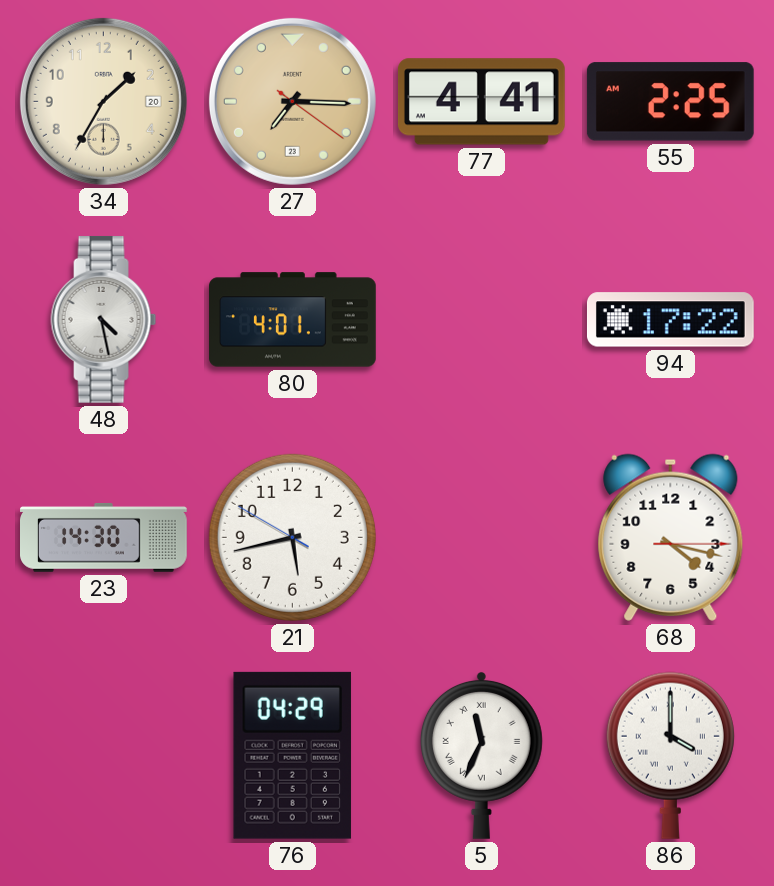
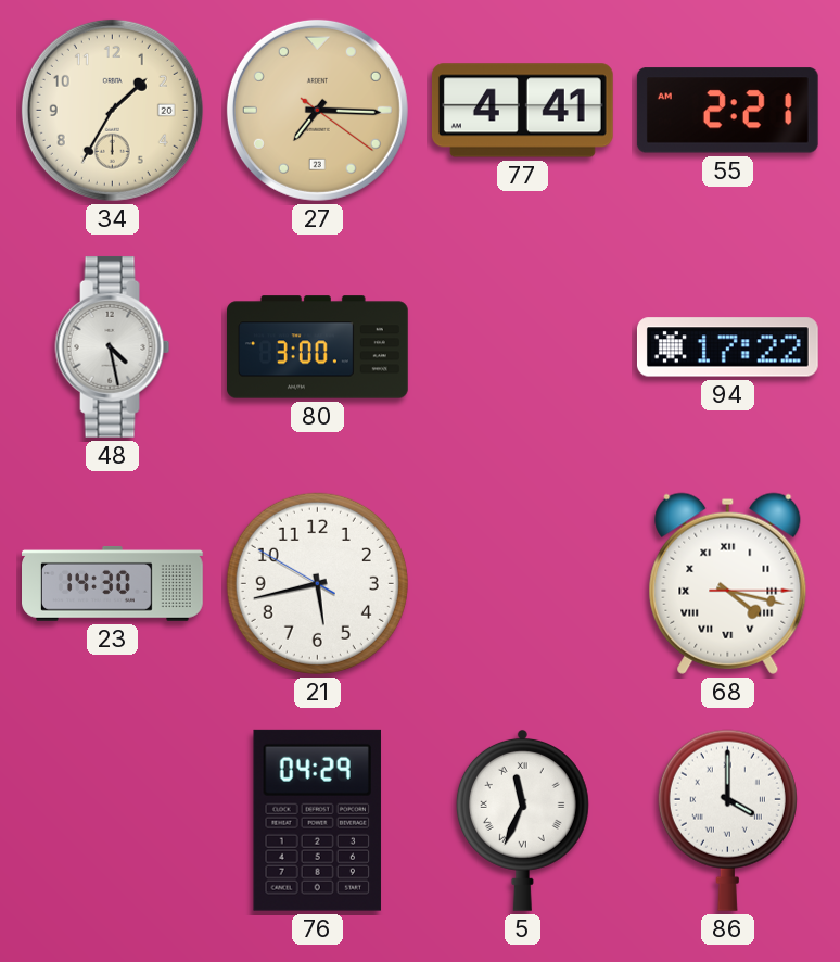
55: 2:25 -> 2:21
80: 4:01 -> 3:00
68 numerals: Arabic -> Roman
